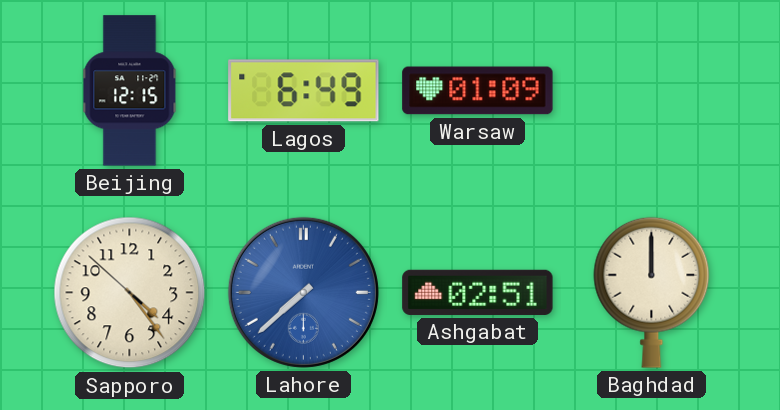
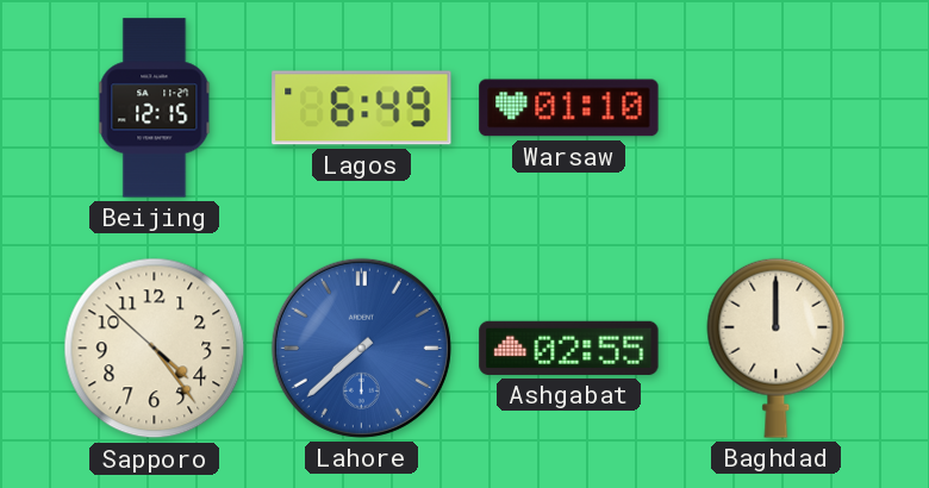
Warsaw: 01:09 -> 01:10
Ashgabat: 02:51 -> 02:55
